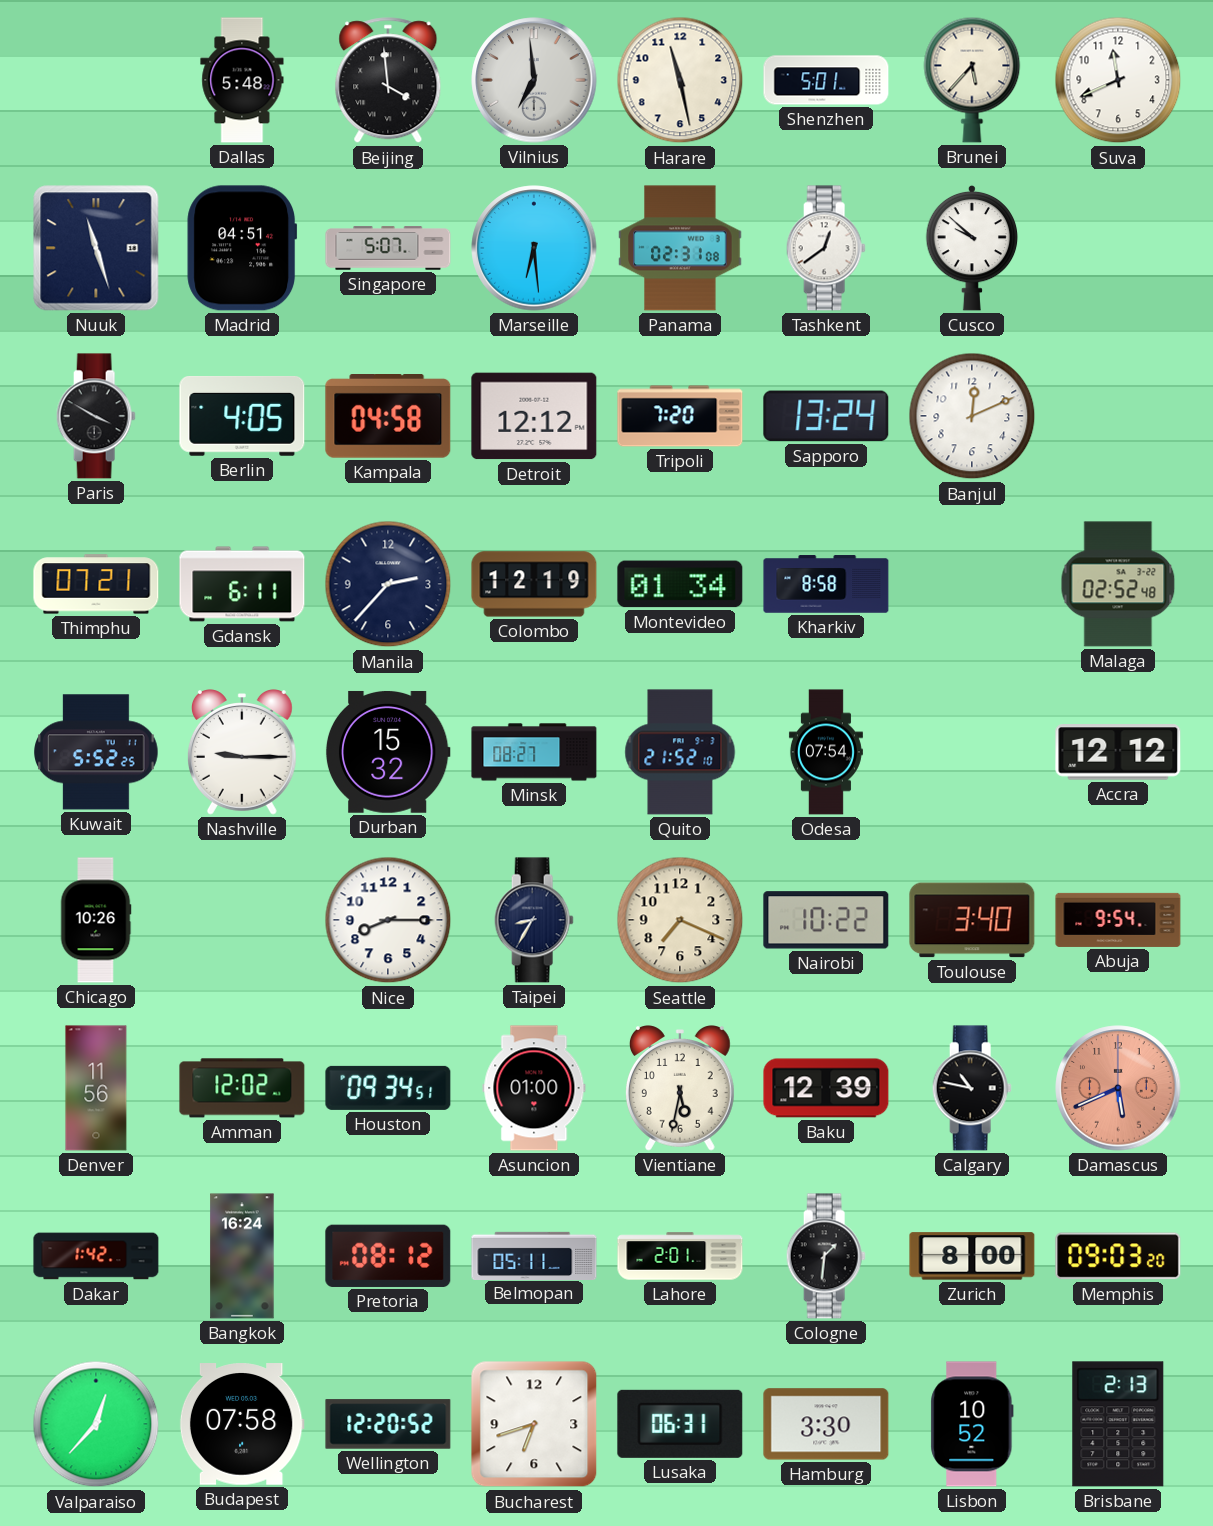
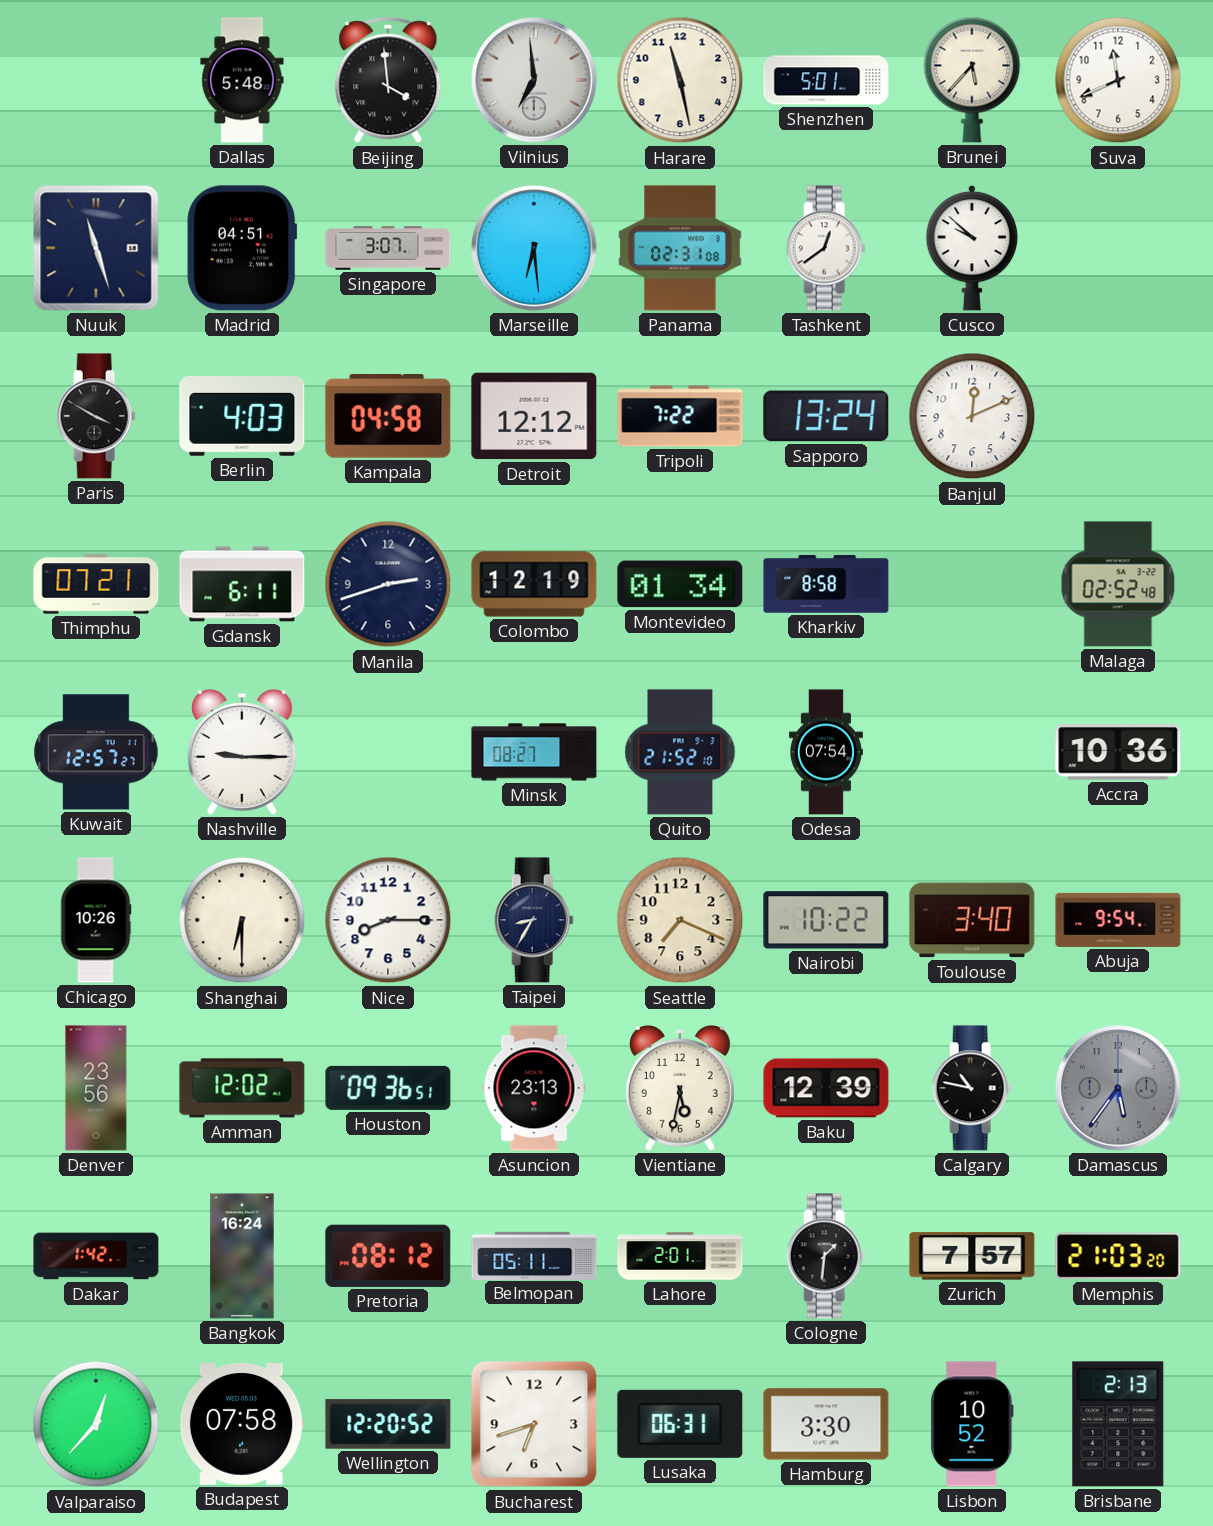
Singapore: 5:07 -> 3:07
Berlin: 4:05 -> 4:03
Tripoli: 7:20 -> 7:22
Manila: 2:37 -> 2:42
Kuwait: 5:52 -> 12:57
Durban: 15:32 -> none
Accra: 12:12 -> 10:36
Shanghai: none -> 6:30
Denver: 11:56 -> 23:56
Houston: 09:34 -> 09:36
Asuncion: 01:00 -> 23:13
Damascus: 5:41 -> 5:36
Damascus dial: salmon -> grey
Zurich: 8:00 -> 7:57
Memphis: 09:03 -> 21:03
